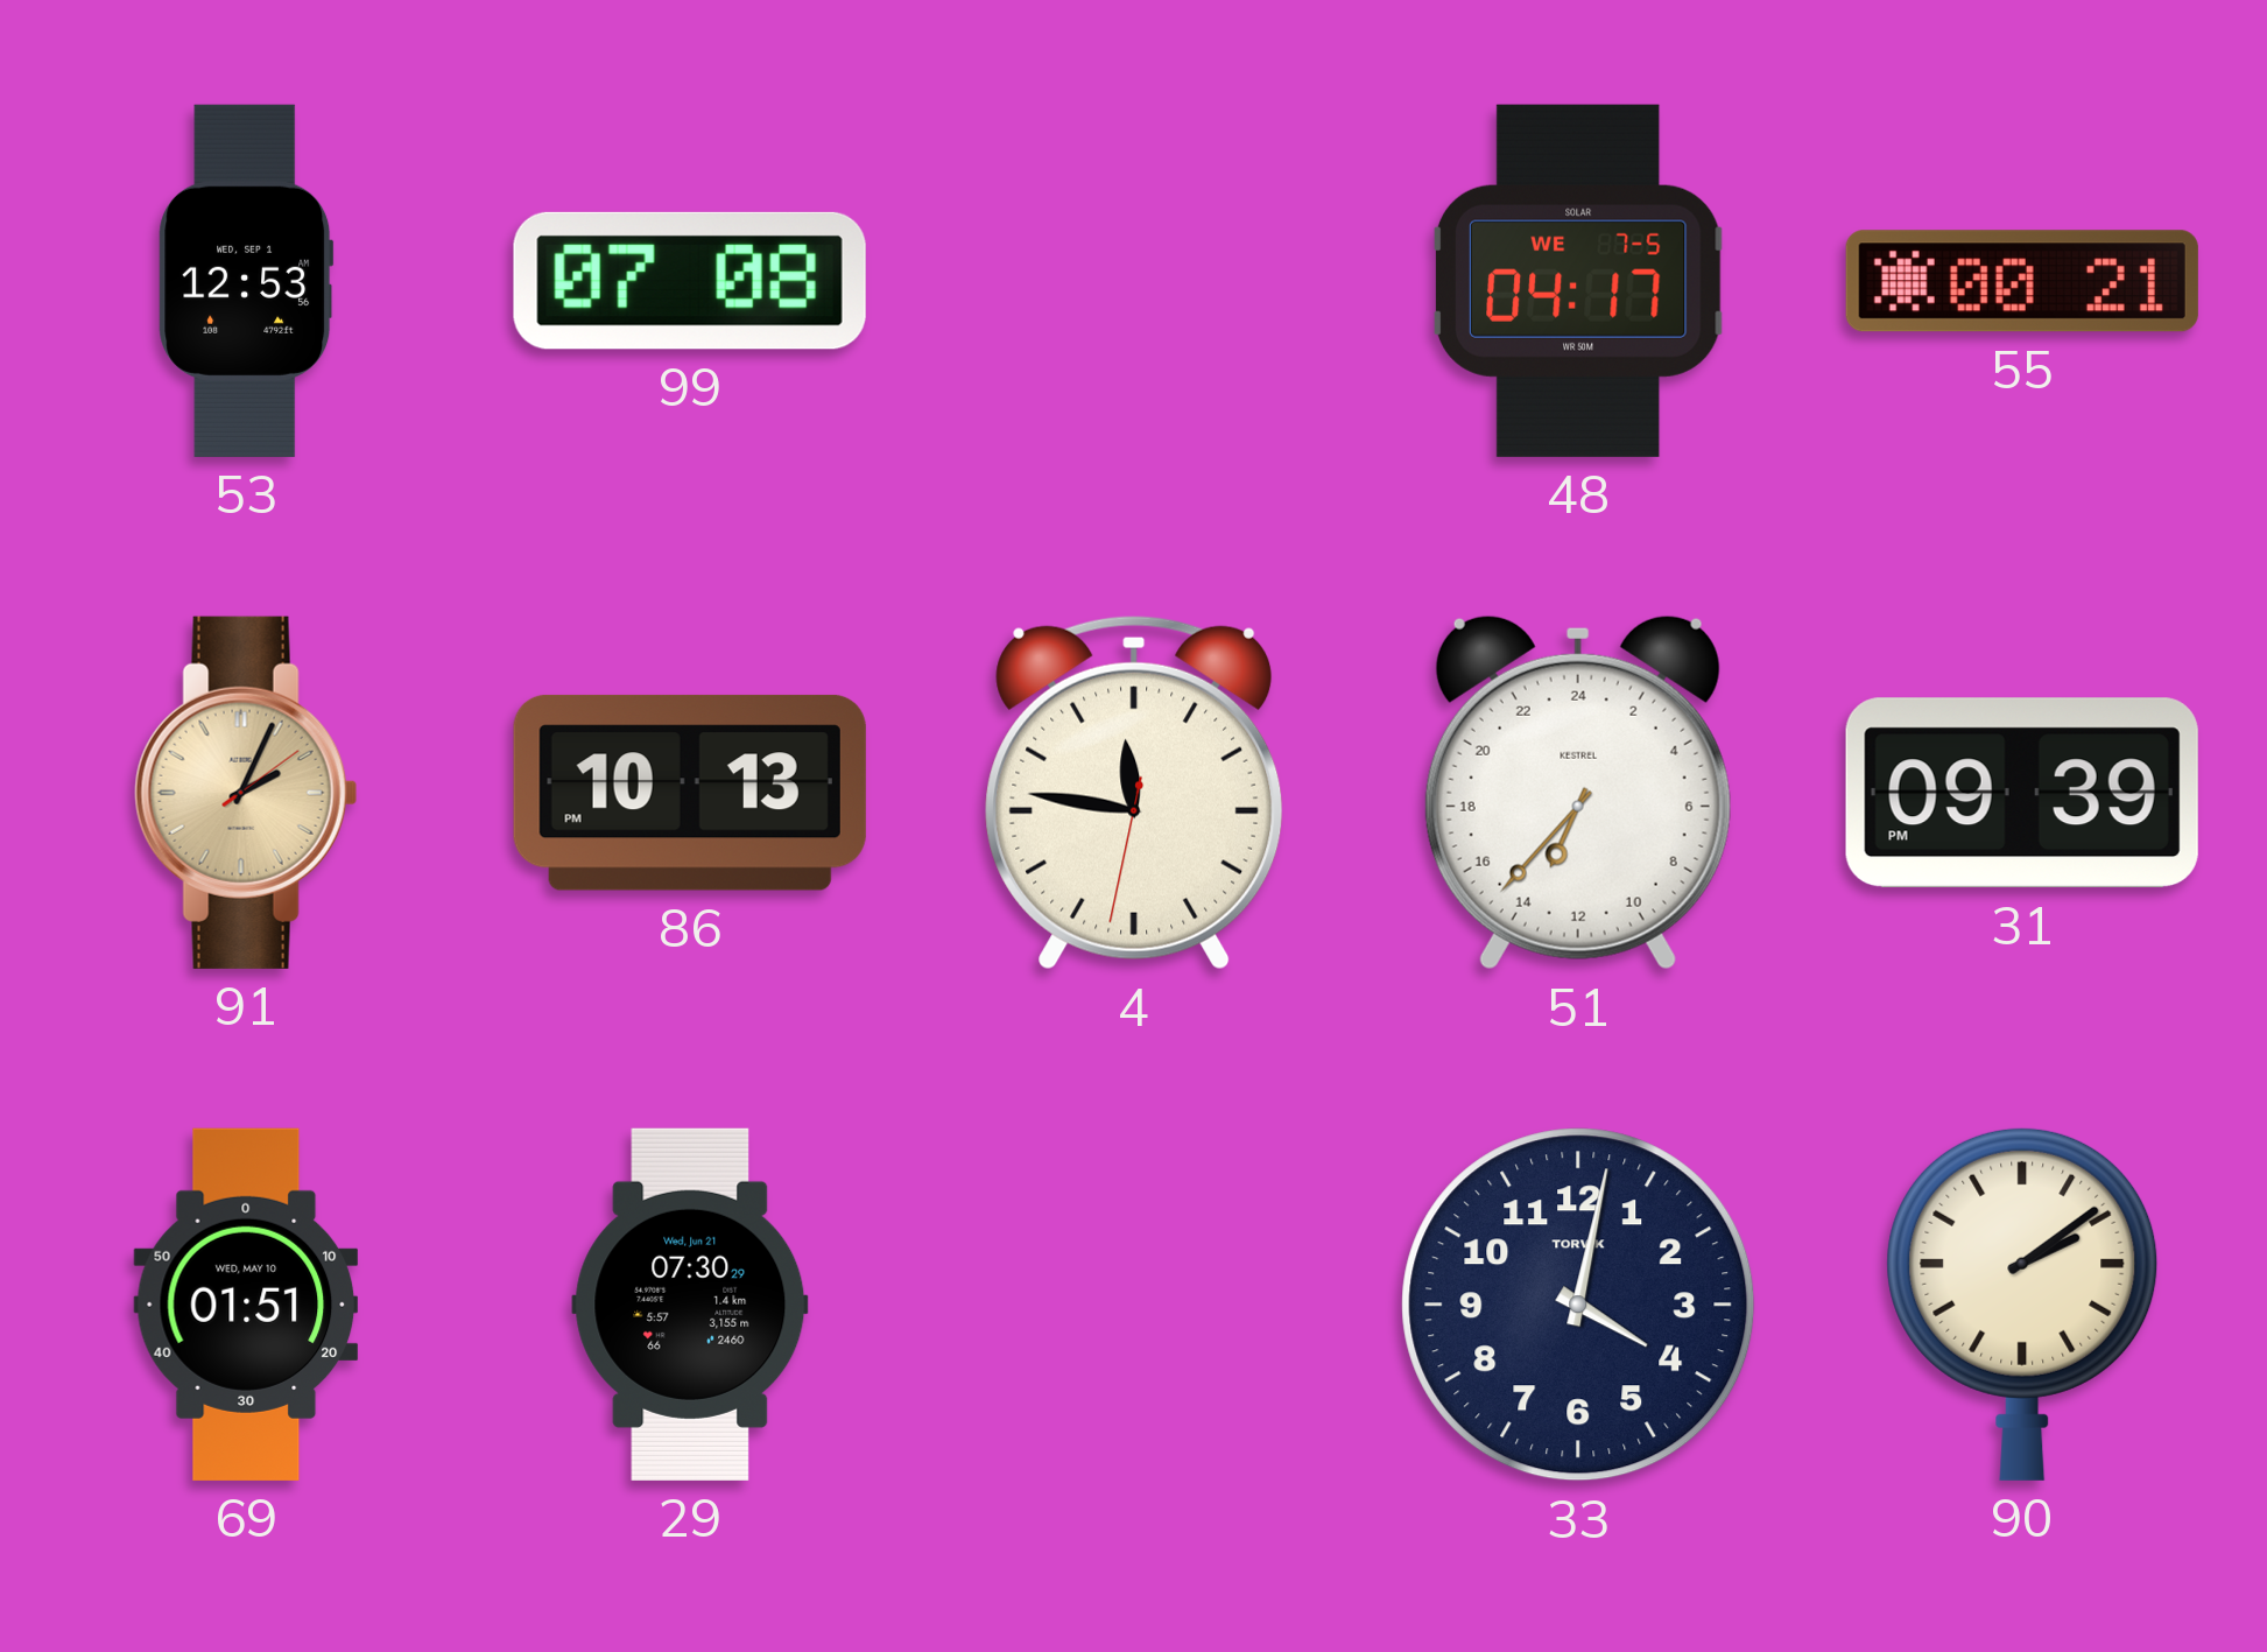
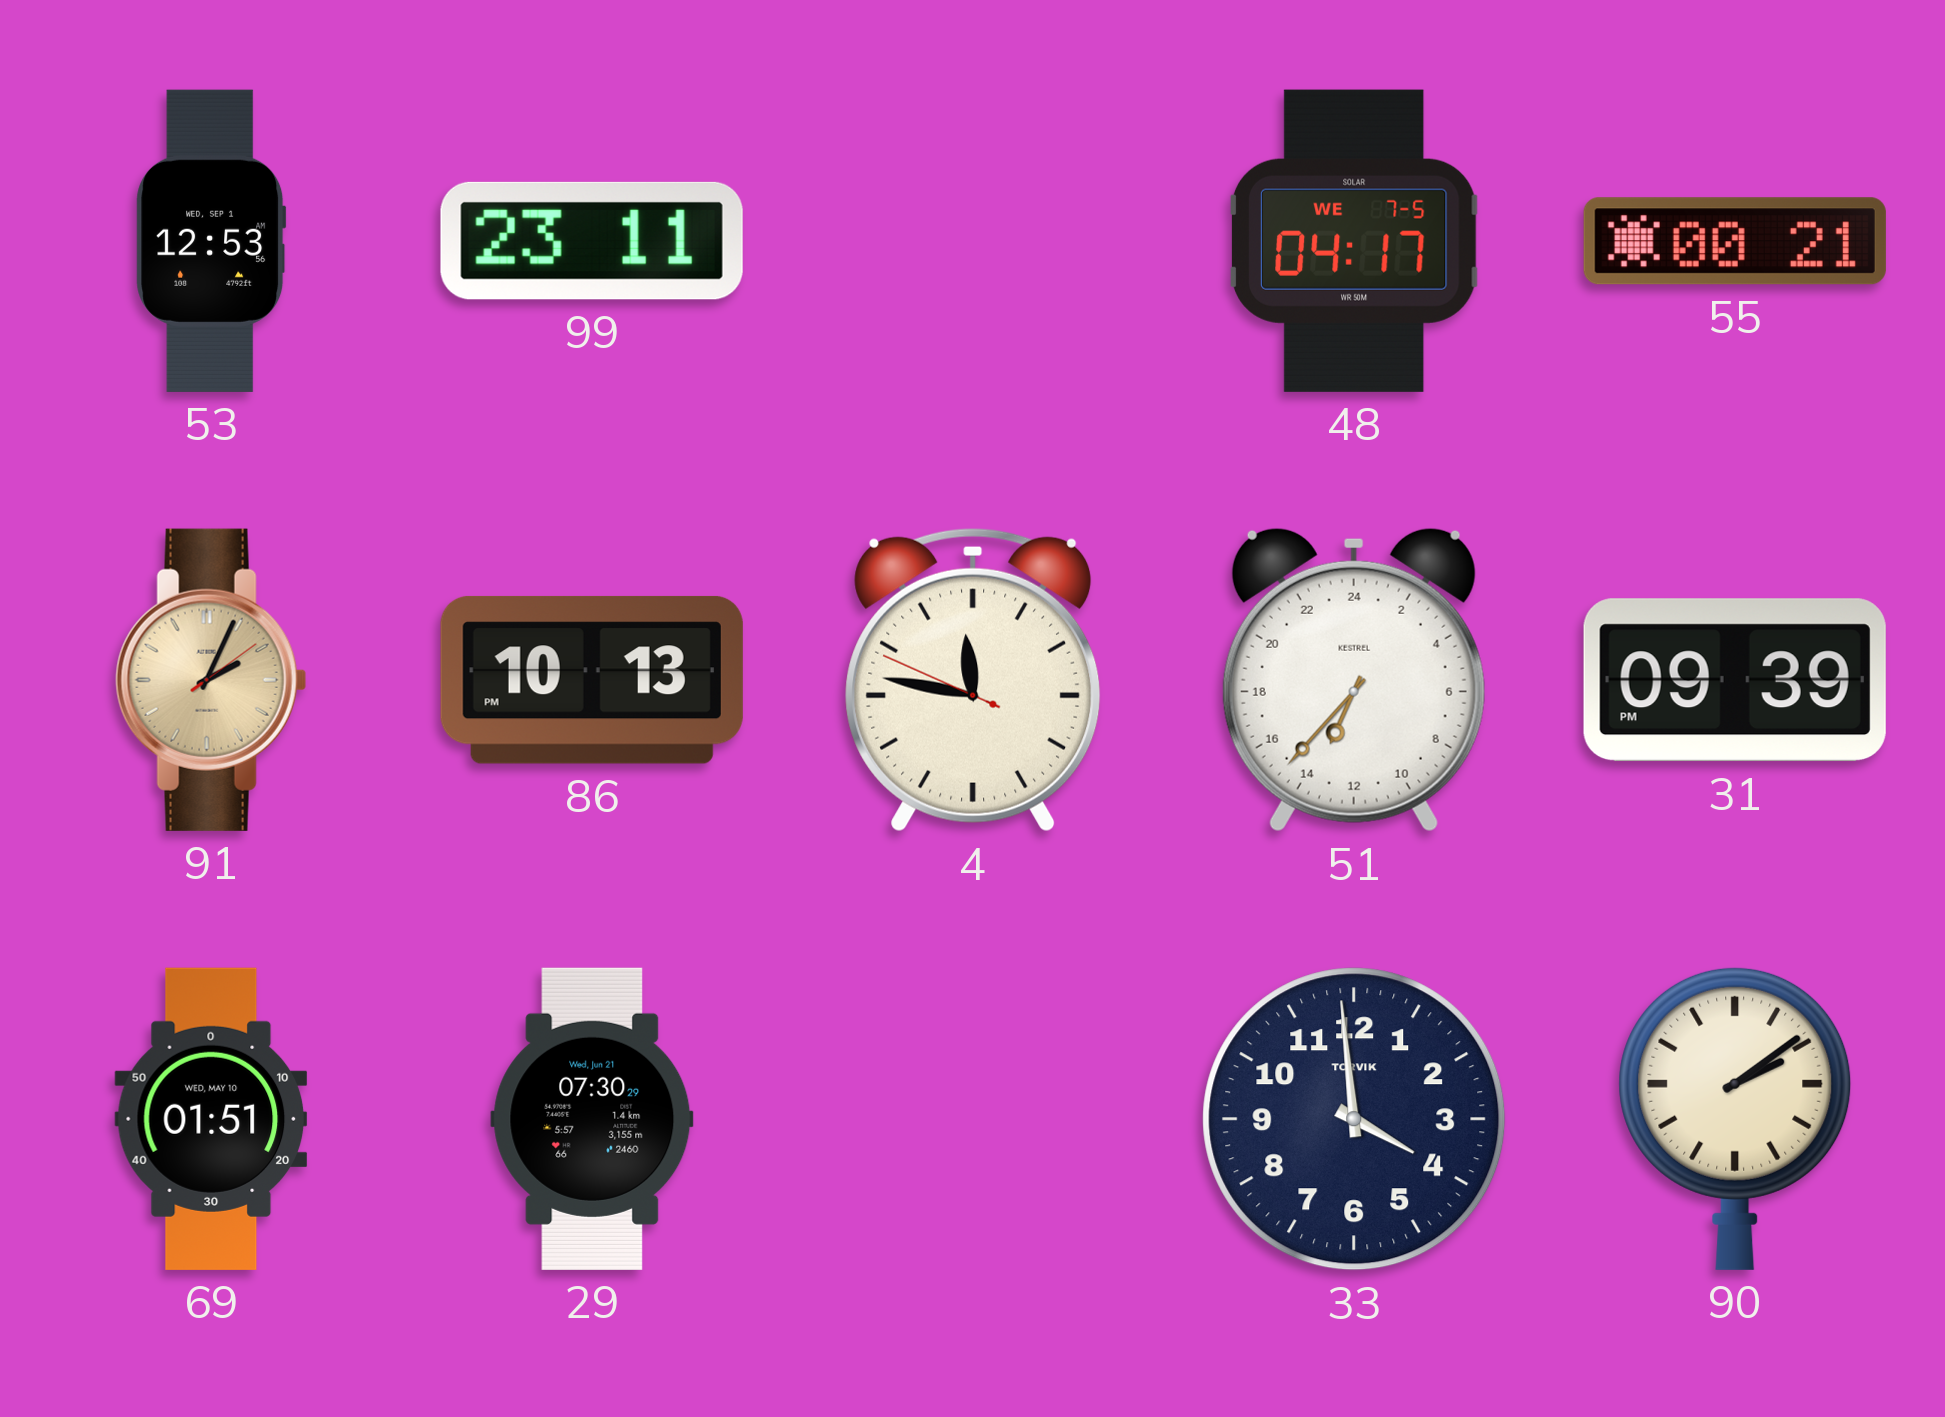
99: 07:08 -> 23:11
4: 11:46:32 -> 11:46:49
33: 4:02 -> 3:59
